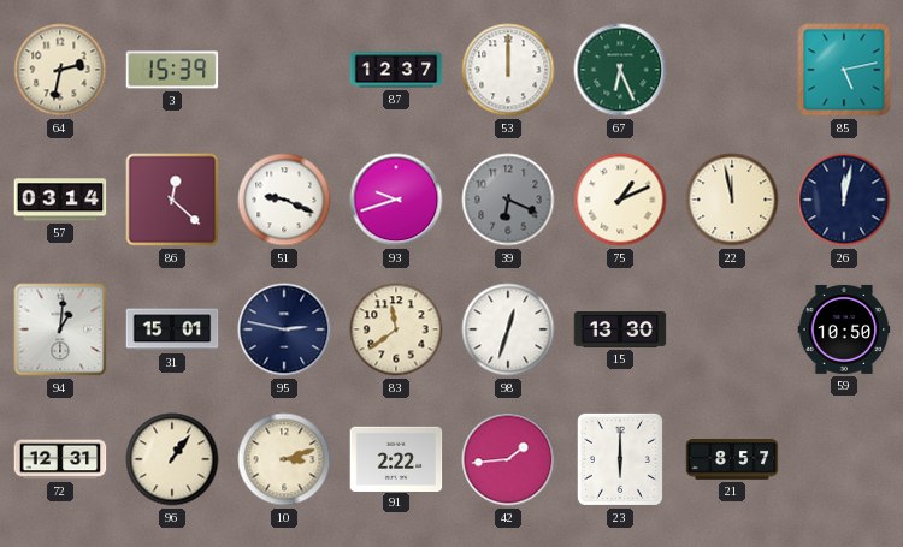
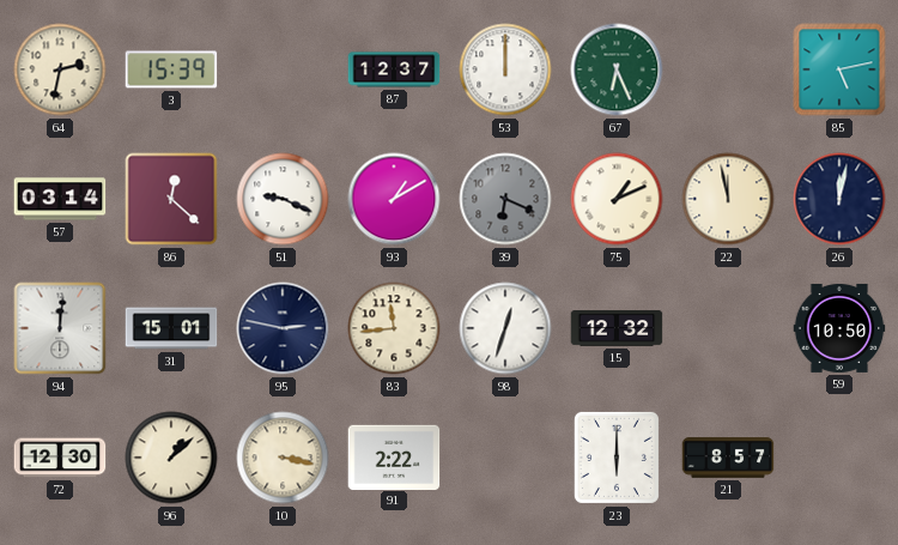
93: 9:42 -> 1:10
94: 1:01 -> 12:01
83: 11:39 -> 11:44
15: 13:30 -> 12:32
72: 12:31 -> 12:30
96: 1:06 -> 1:08
10: 3:12 -> 3:17
42: 1:44 -> none
